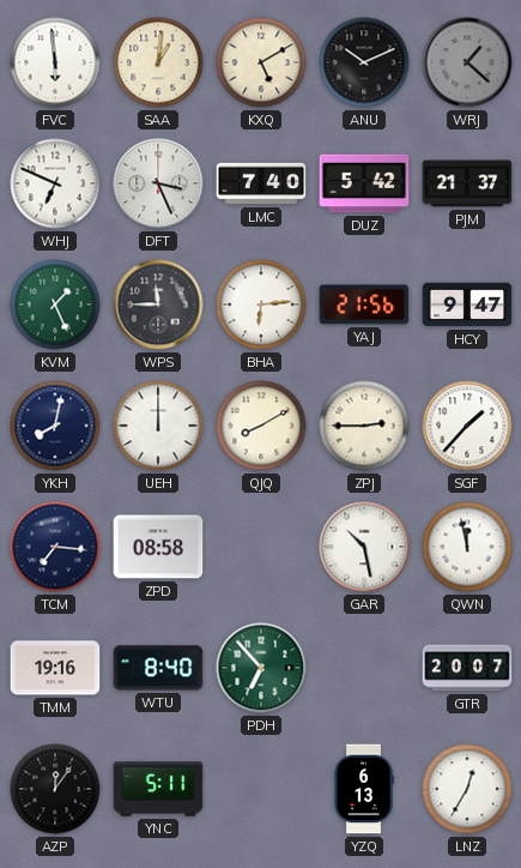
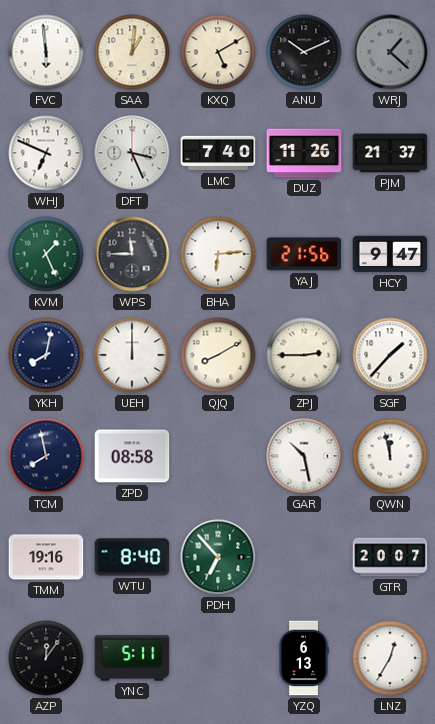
DUZ: 5:42 -> 11:26
TCM: 7:16 -> 7:58
